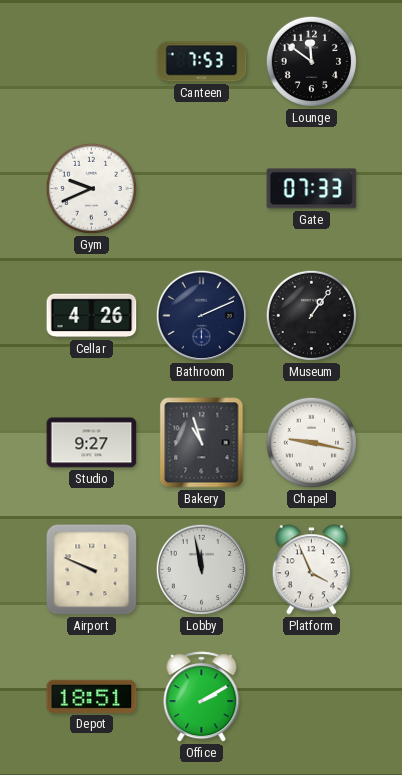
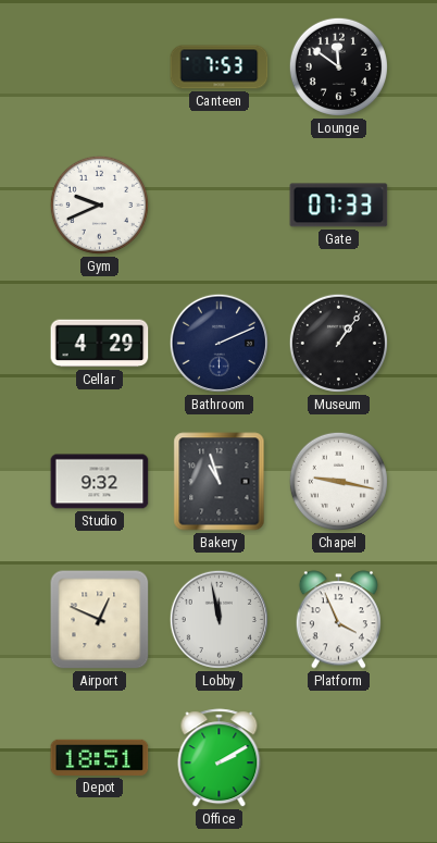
Cellar: 4:26 -> 4:29
Studio: 9:27 -> 9:32
Airport: 9:49 -> 12:49
